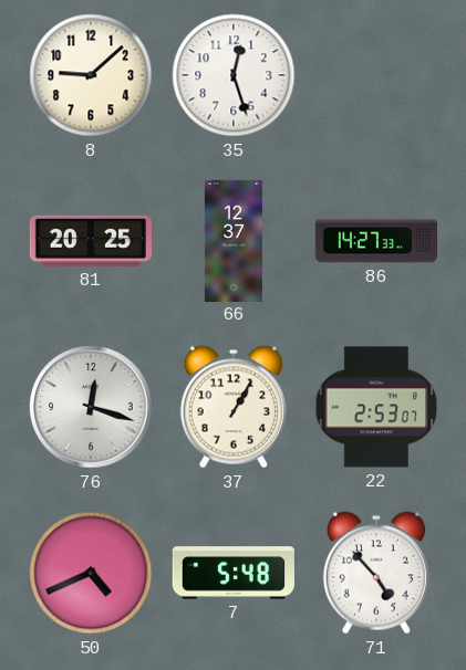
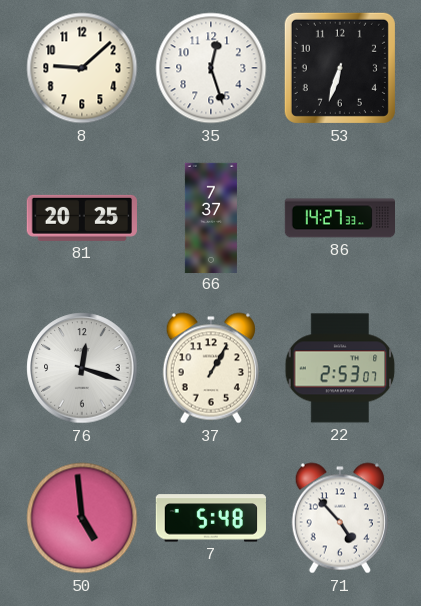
53: none -> 6:33
66: 12:37 -> 7:37
50: 4:41 -> 4:59
